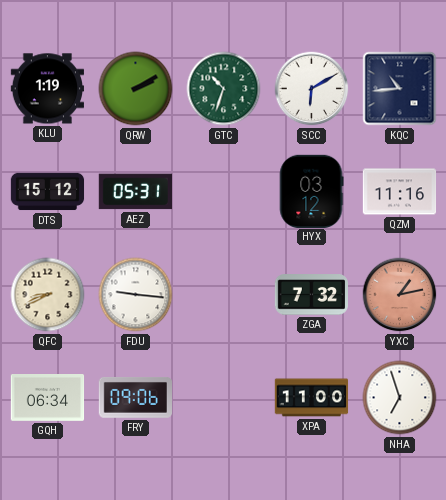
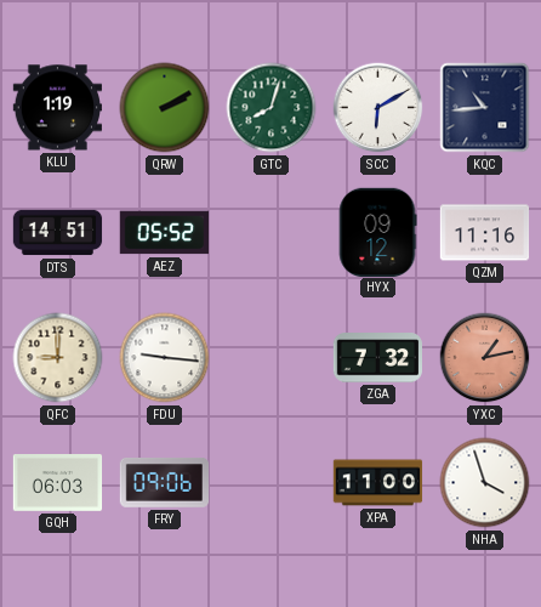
GTC: 10:33 -> 8:03
DTS: 15:12 -> 14:51
AEZ: 05:31 -> 05:52
HYX: 03:12 -> 09:12
QFC: 8:41 -> 9:00
GQH: 06:34 -> 06:03
NHA: 6:57 -> 3:57
